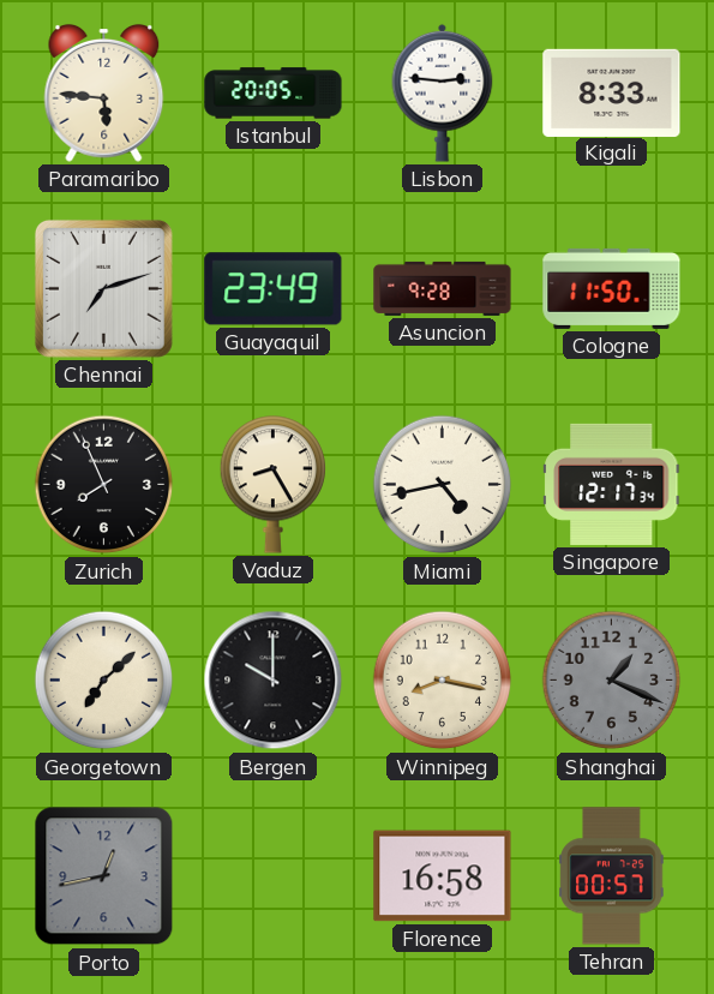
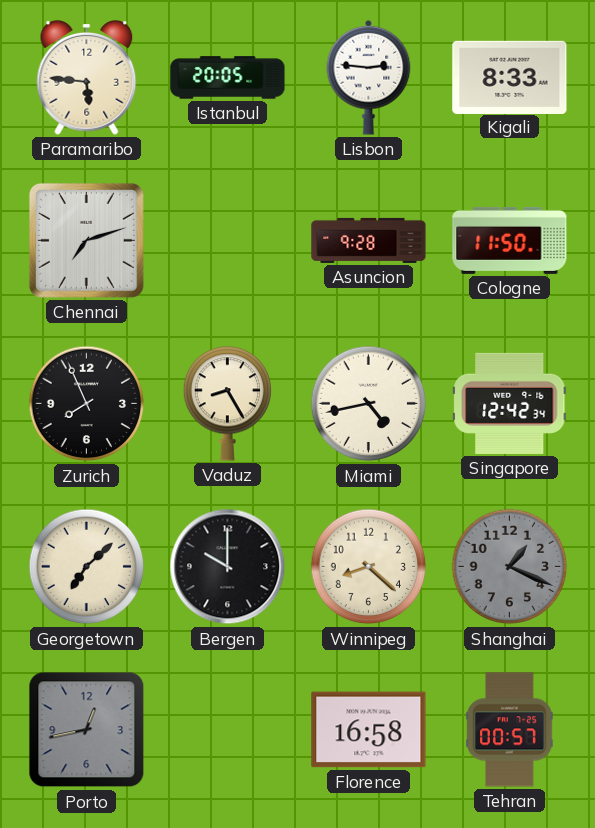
Guayaquil: 23:49 -> none
Singapore: 12:17 -> 12:42
Winnipeg: 8:17 -> 8:22
